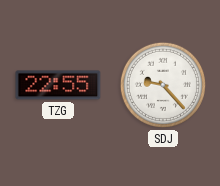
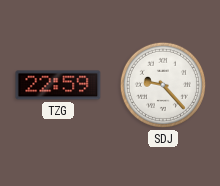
TZG: 22:55 -> 22:59
